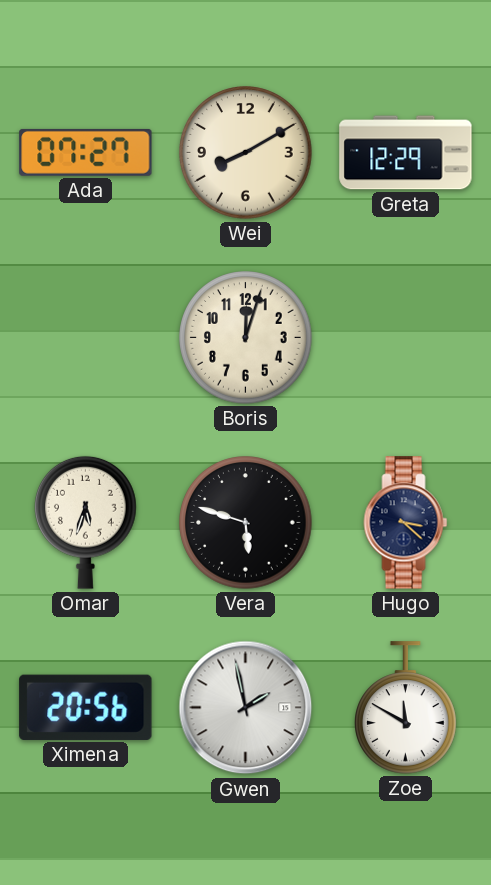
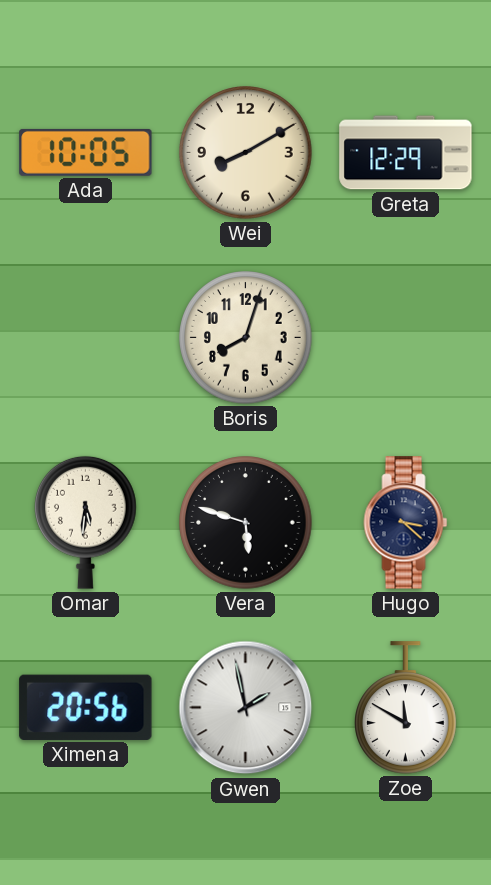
Ada: 07:27 -> 10:05
Boris: 12:03 -> 8:03
Omar: 5:33 -> 5:31
